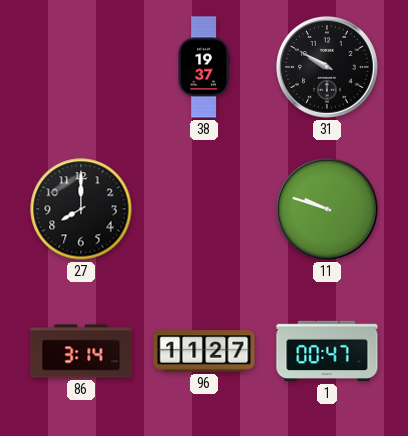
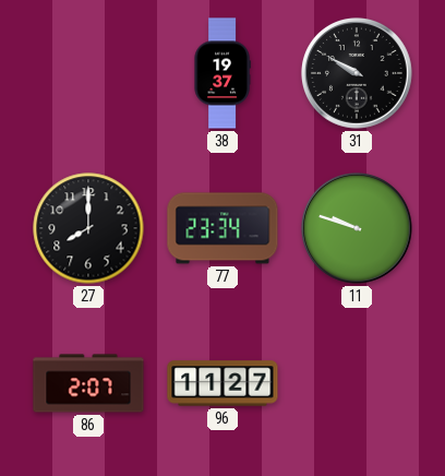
77: none -> 23:34
86: 3:14 -> 2:07
1: 00:47 -> none
